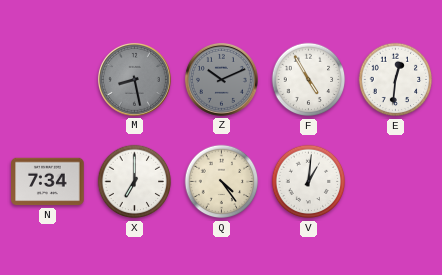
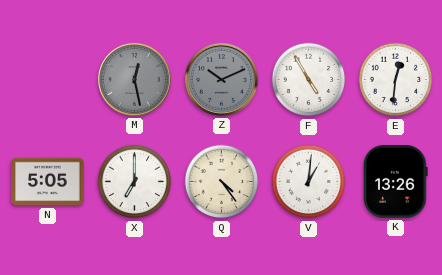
M: 8:28 -> 12:28
N: 7:34 -> 5:05
K: none -> 13:26
